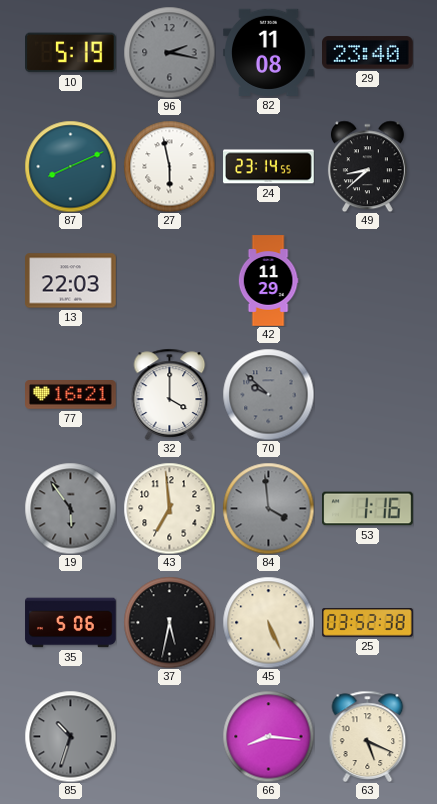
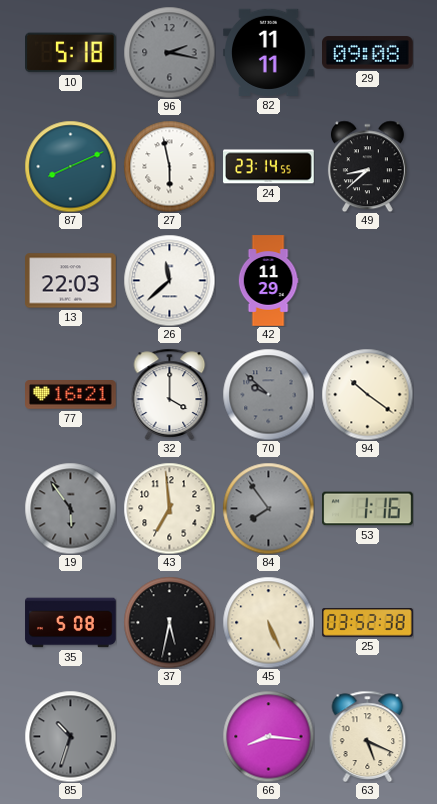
10: 5:19 -> 5:18
82: 11:08 -> 11:11
29: 23:40 -> 09:08
26: none -> 11:38
94: none -> 10:21
84: 3:59 -> 7:54
35: 5:06 -> 5:08
